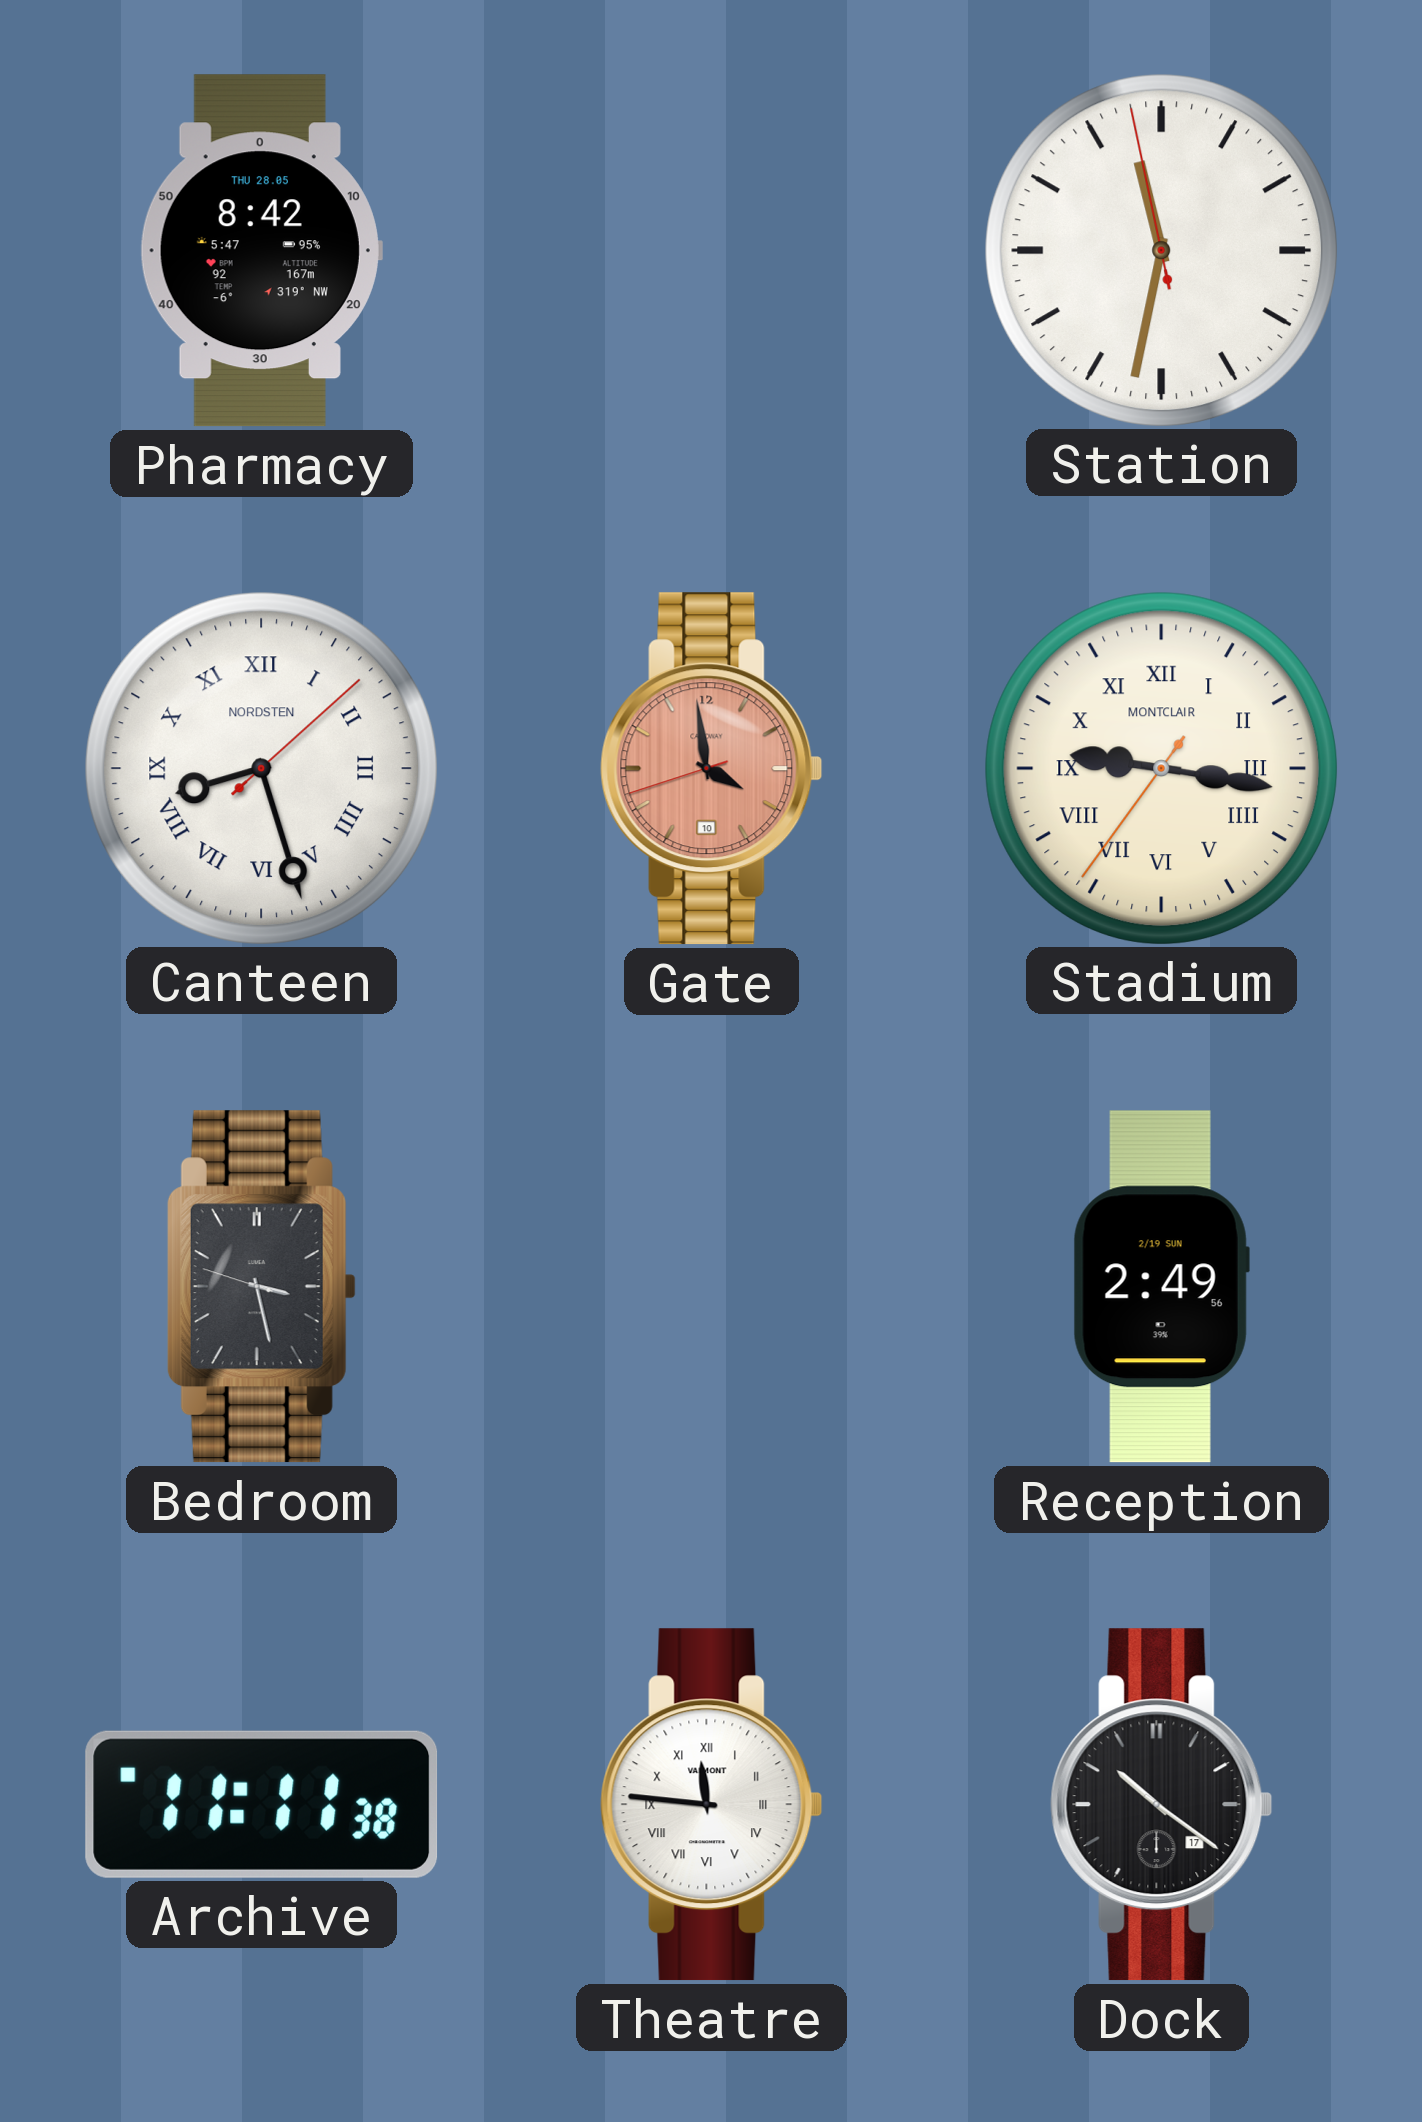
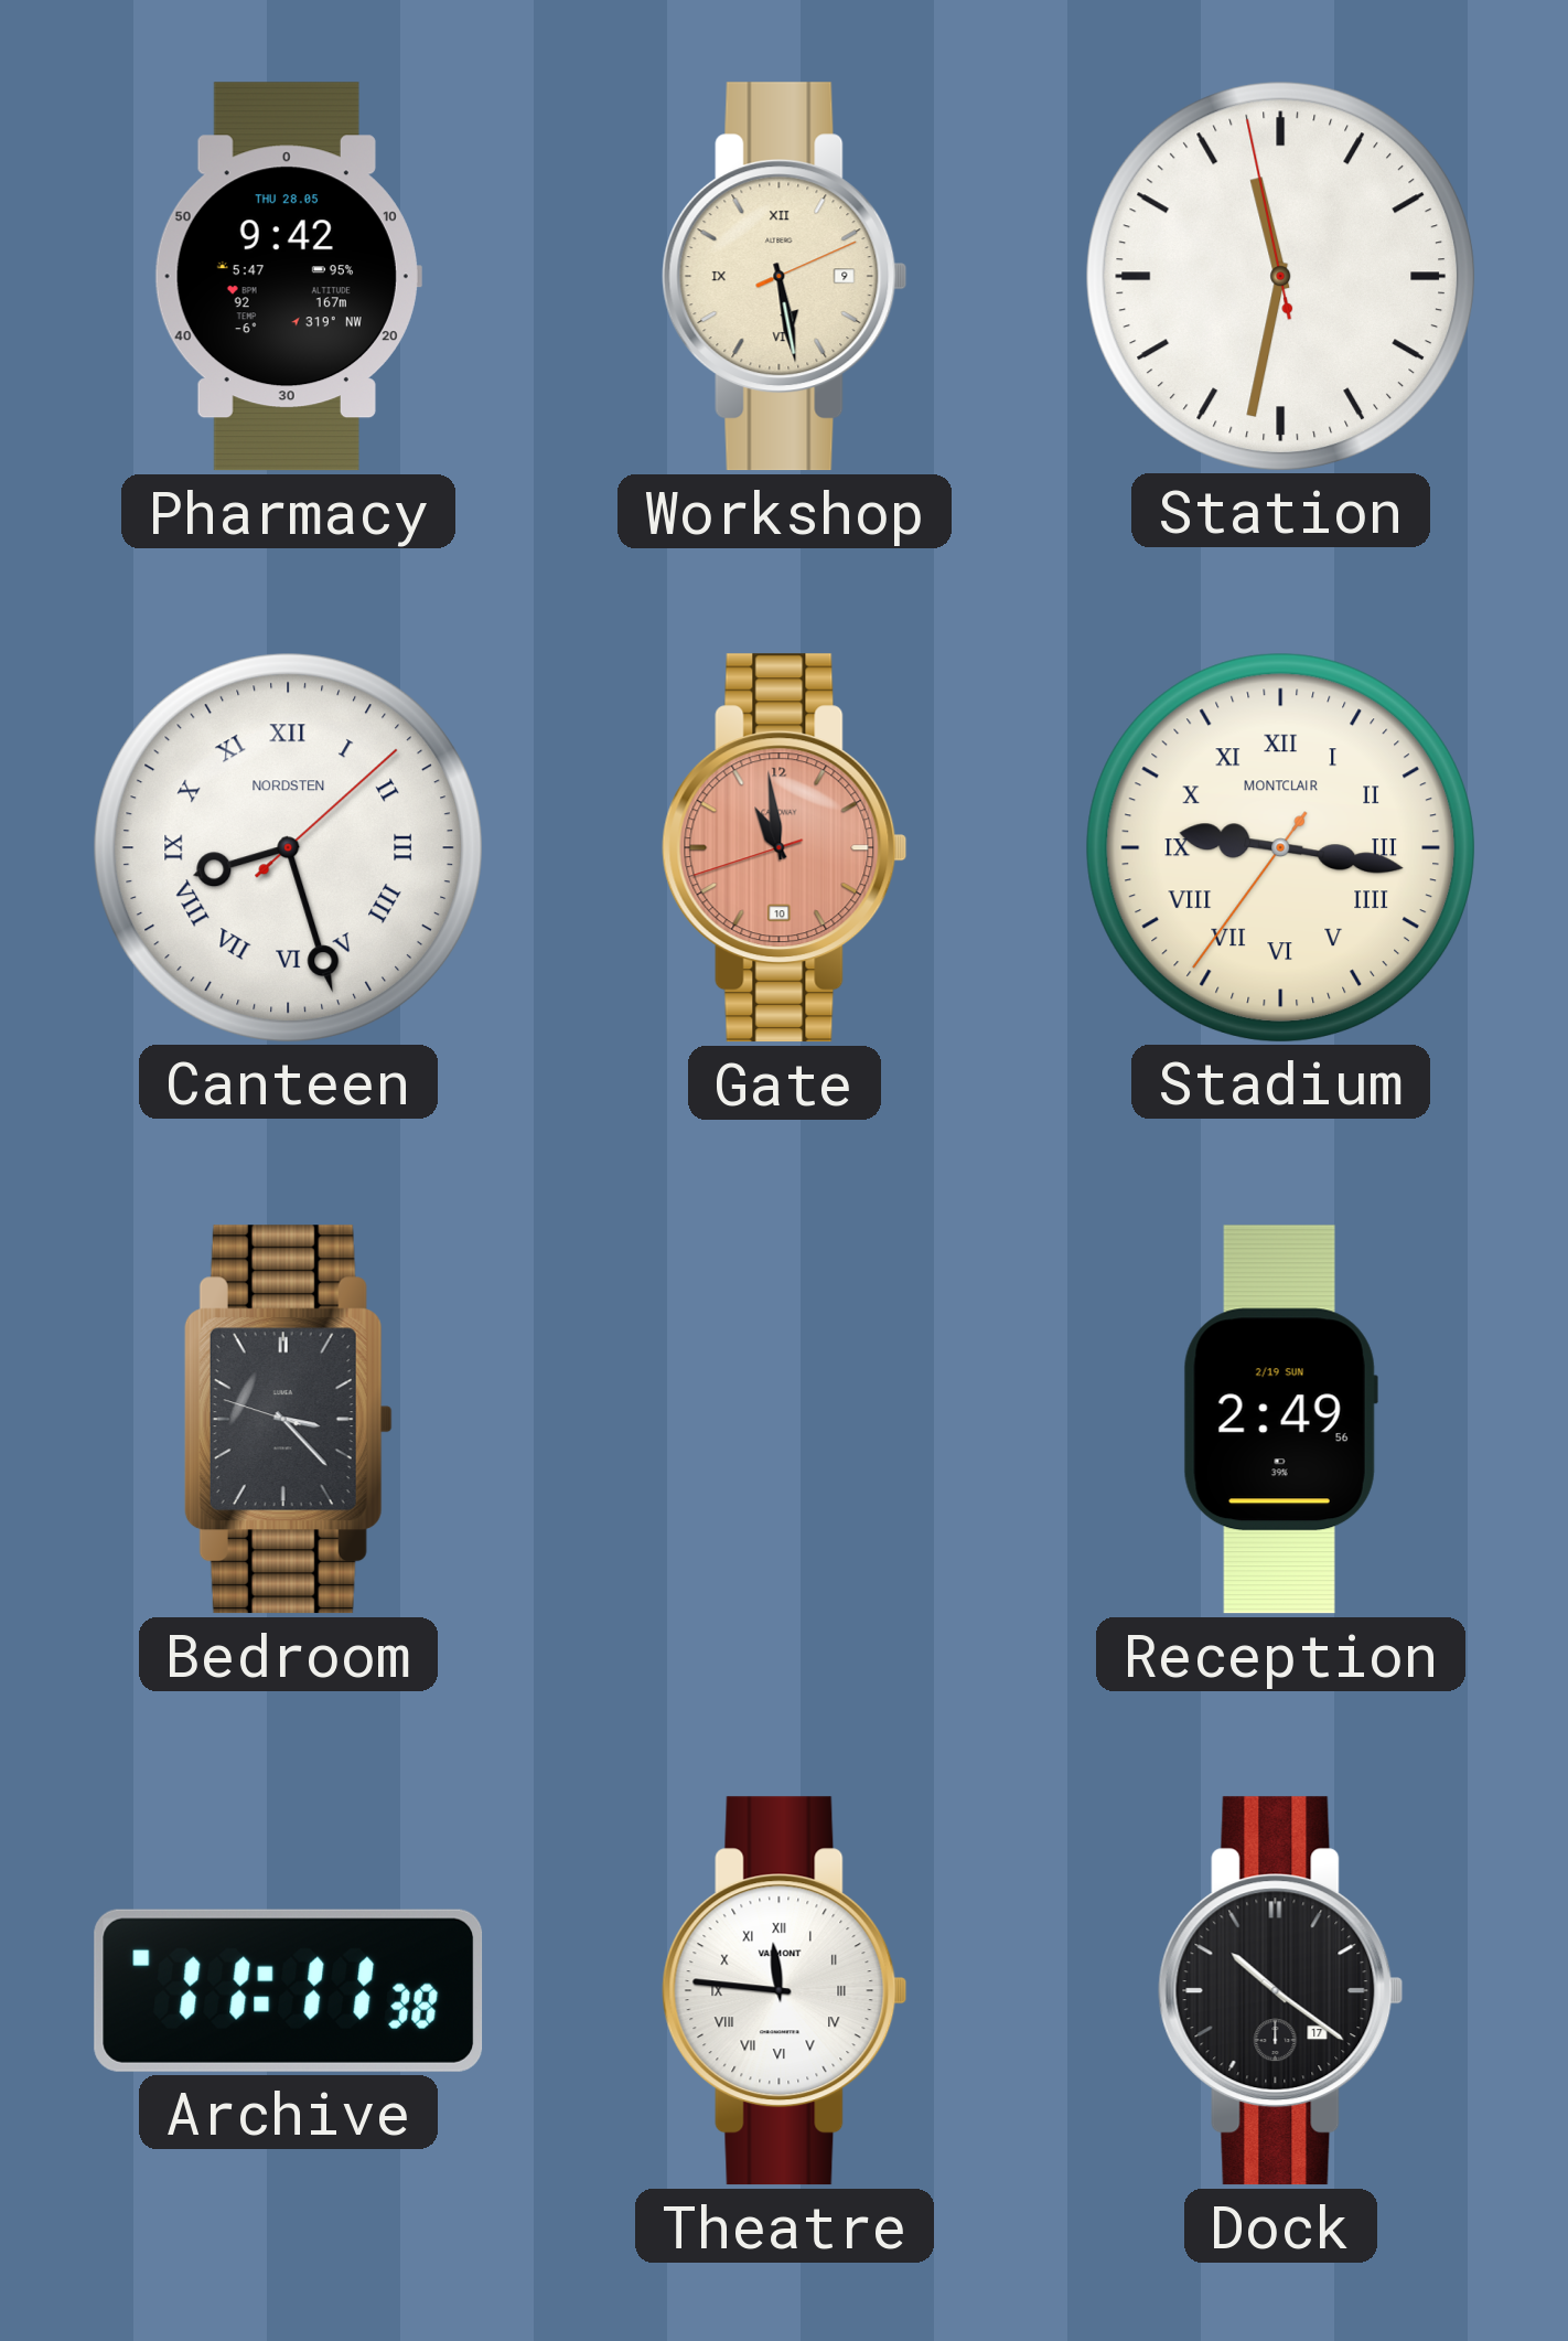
Pharmacy: 8:42 -> 9:42
Workshop: none -> 5:28
Gate: 3:58 -> 10:58
Bedroom: 3:27 -> 3:22
